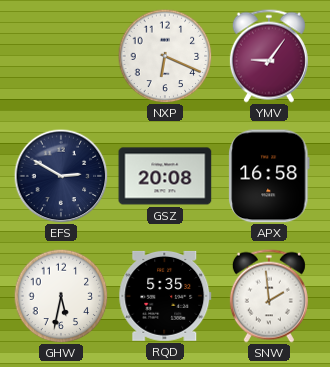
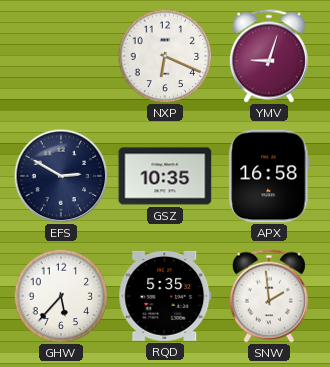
YMV: 9:06 -> 9:03
GSZ: 20:08 -> 10:35
GHW: 5:32 -> 5:37
